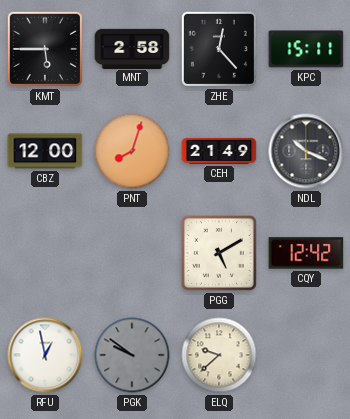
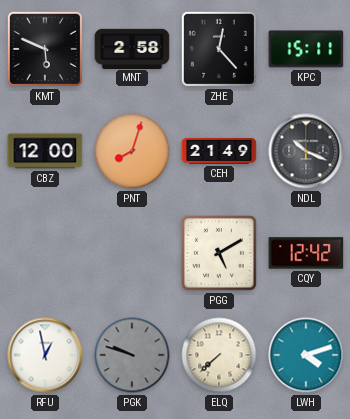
KMT: 5:45 -> 5:49
PGK: 9:51 -> 9:48
ELQ: 9:38 -> 7:38
LWH: none -> 4:12
